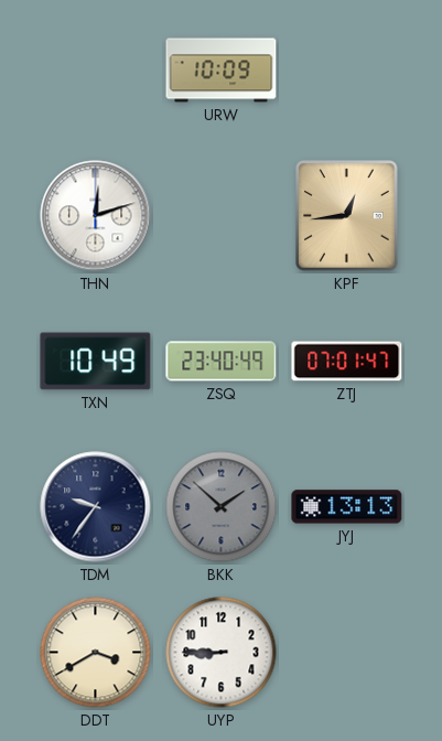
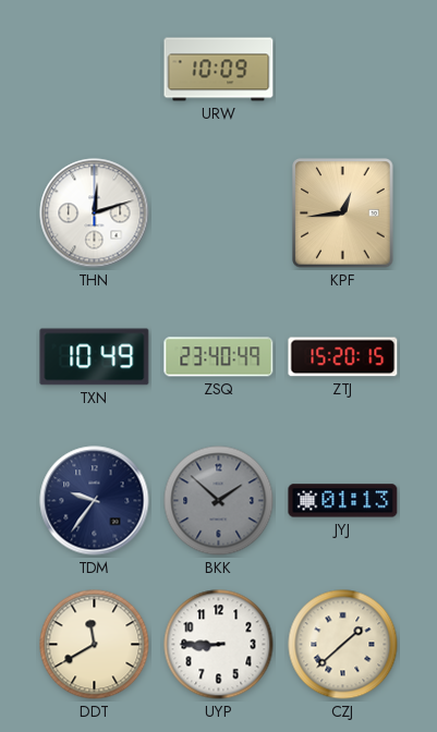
ZTJ: 07:01 -> 15:20
JYJ: 13:13 -> 01:13
DDT: 3:40 -> 11:40
CZJ: none -> 1:38
